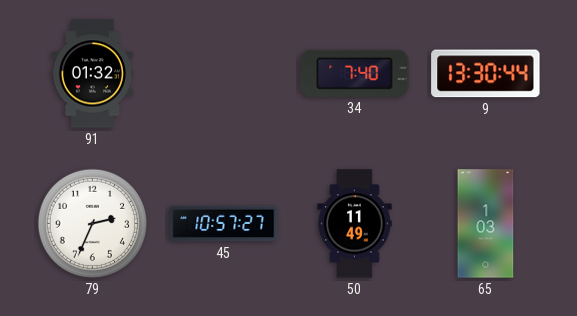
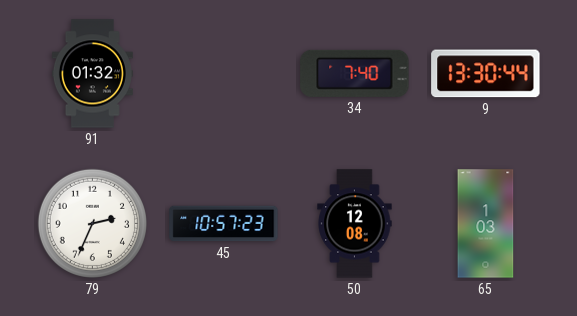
45: 10:57:27 -> 10:57:23
50: 11:49 -> 12:08
